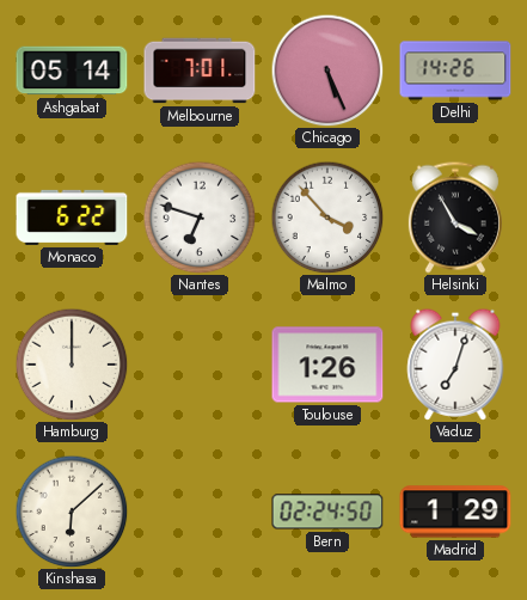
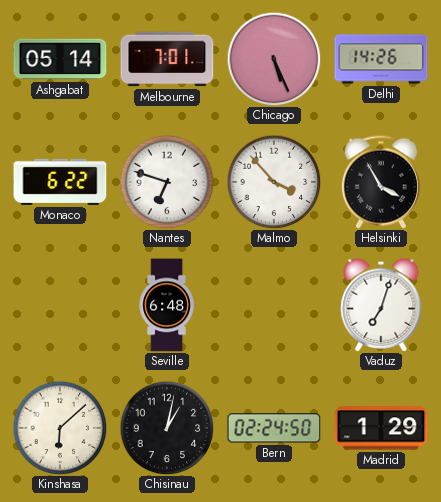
Hamburg: 12:00 -> none
Seville: none -> 6:48
Toulouse: 1:26 -> none
Chisinau: none -> 1:02
